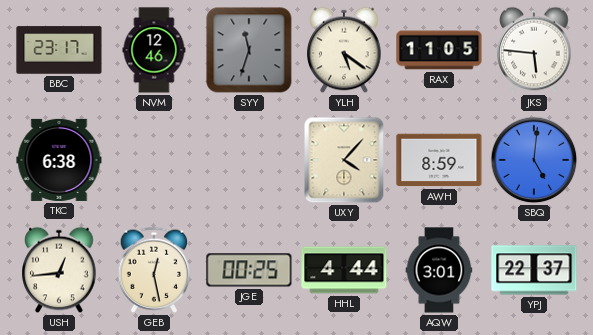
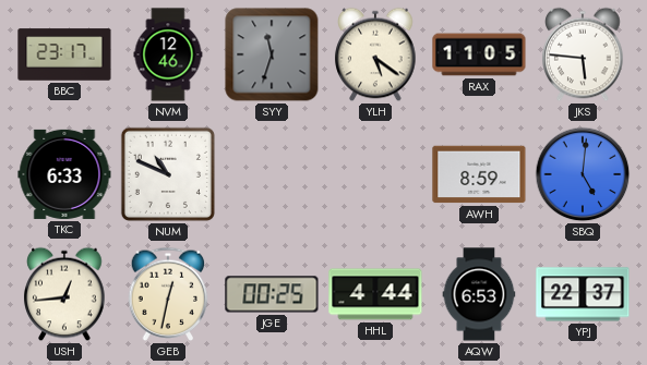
TKC: 6:38 -> 6:33
NUM: none -> 10:49
UXY: 4:07 -> none
GEB: 12:28 -> 12:32
AQW: 3:01 -> 6:53
